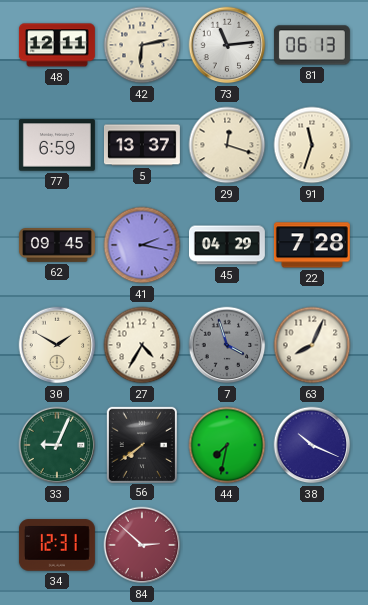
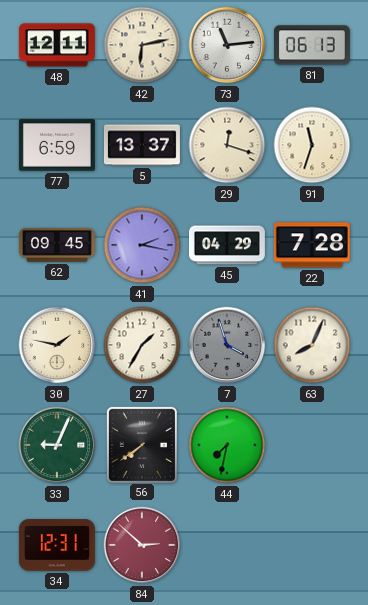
30: 1:50 -> 1:47
27: 4:35 -> 1:35
38: 10:19 -> none
